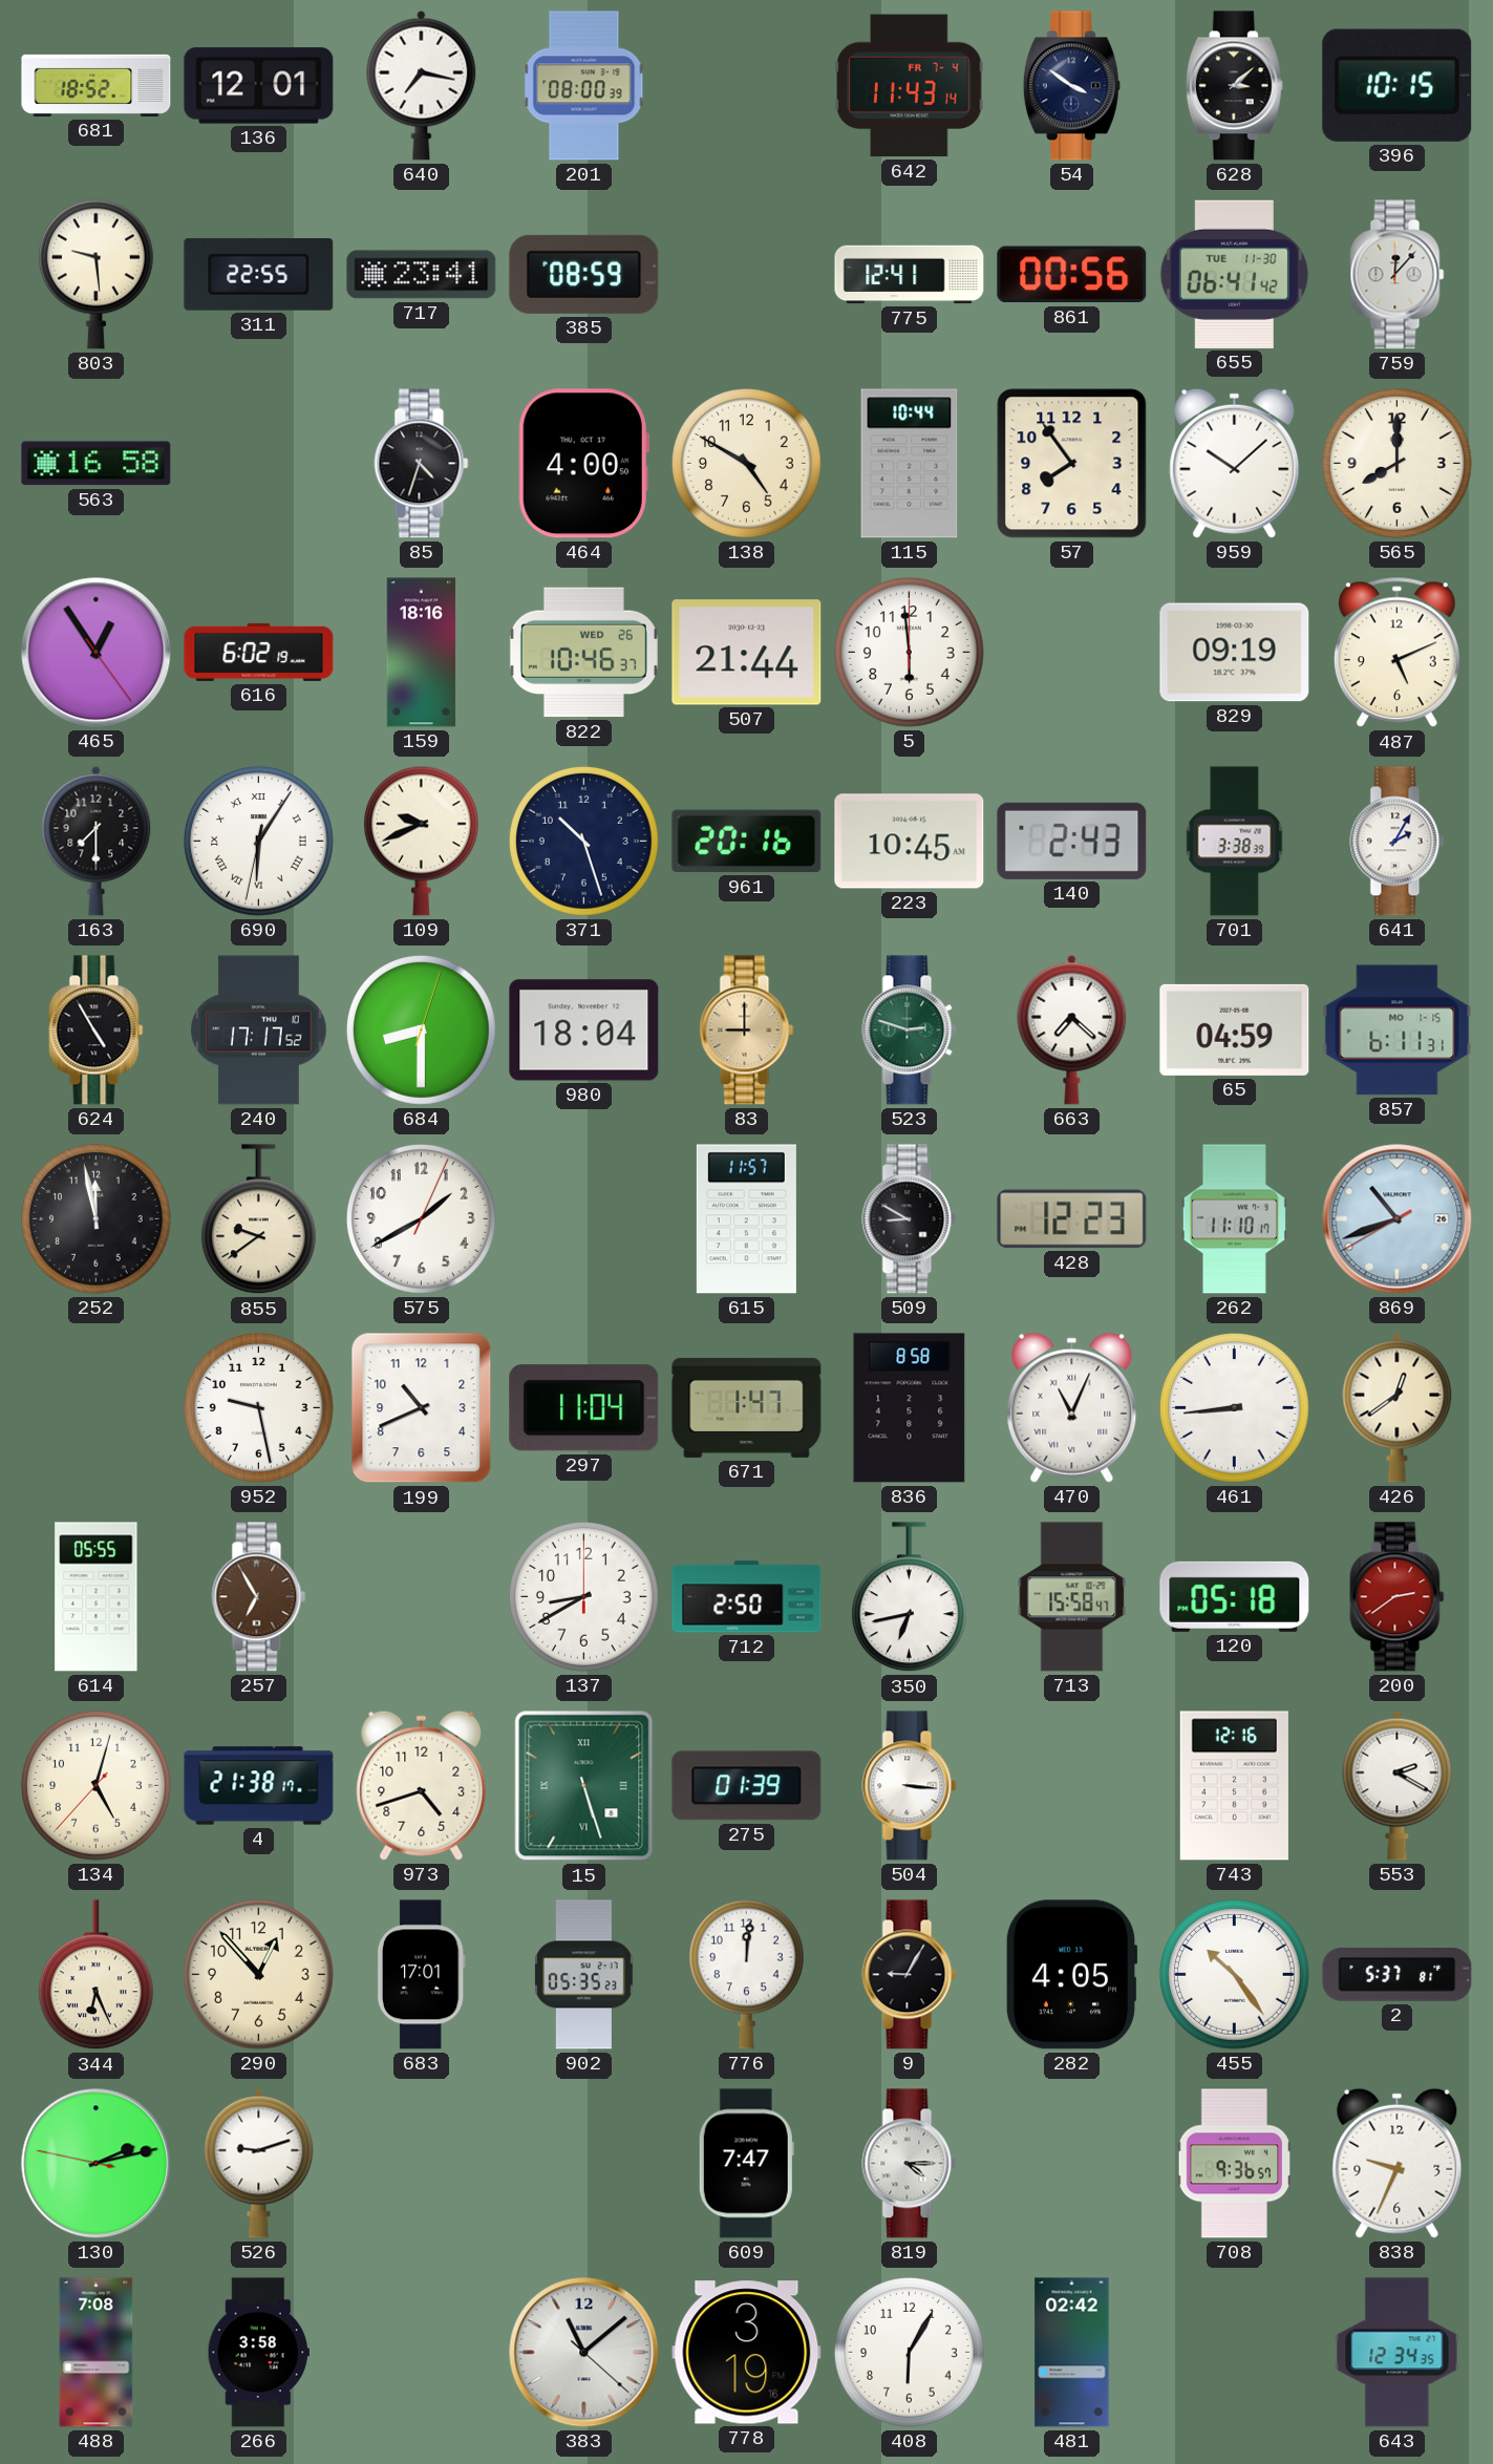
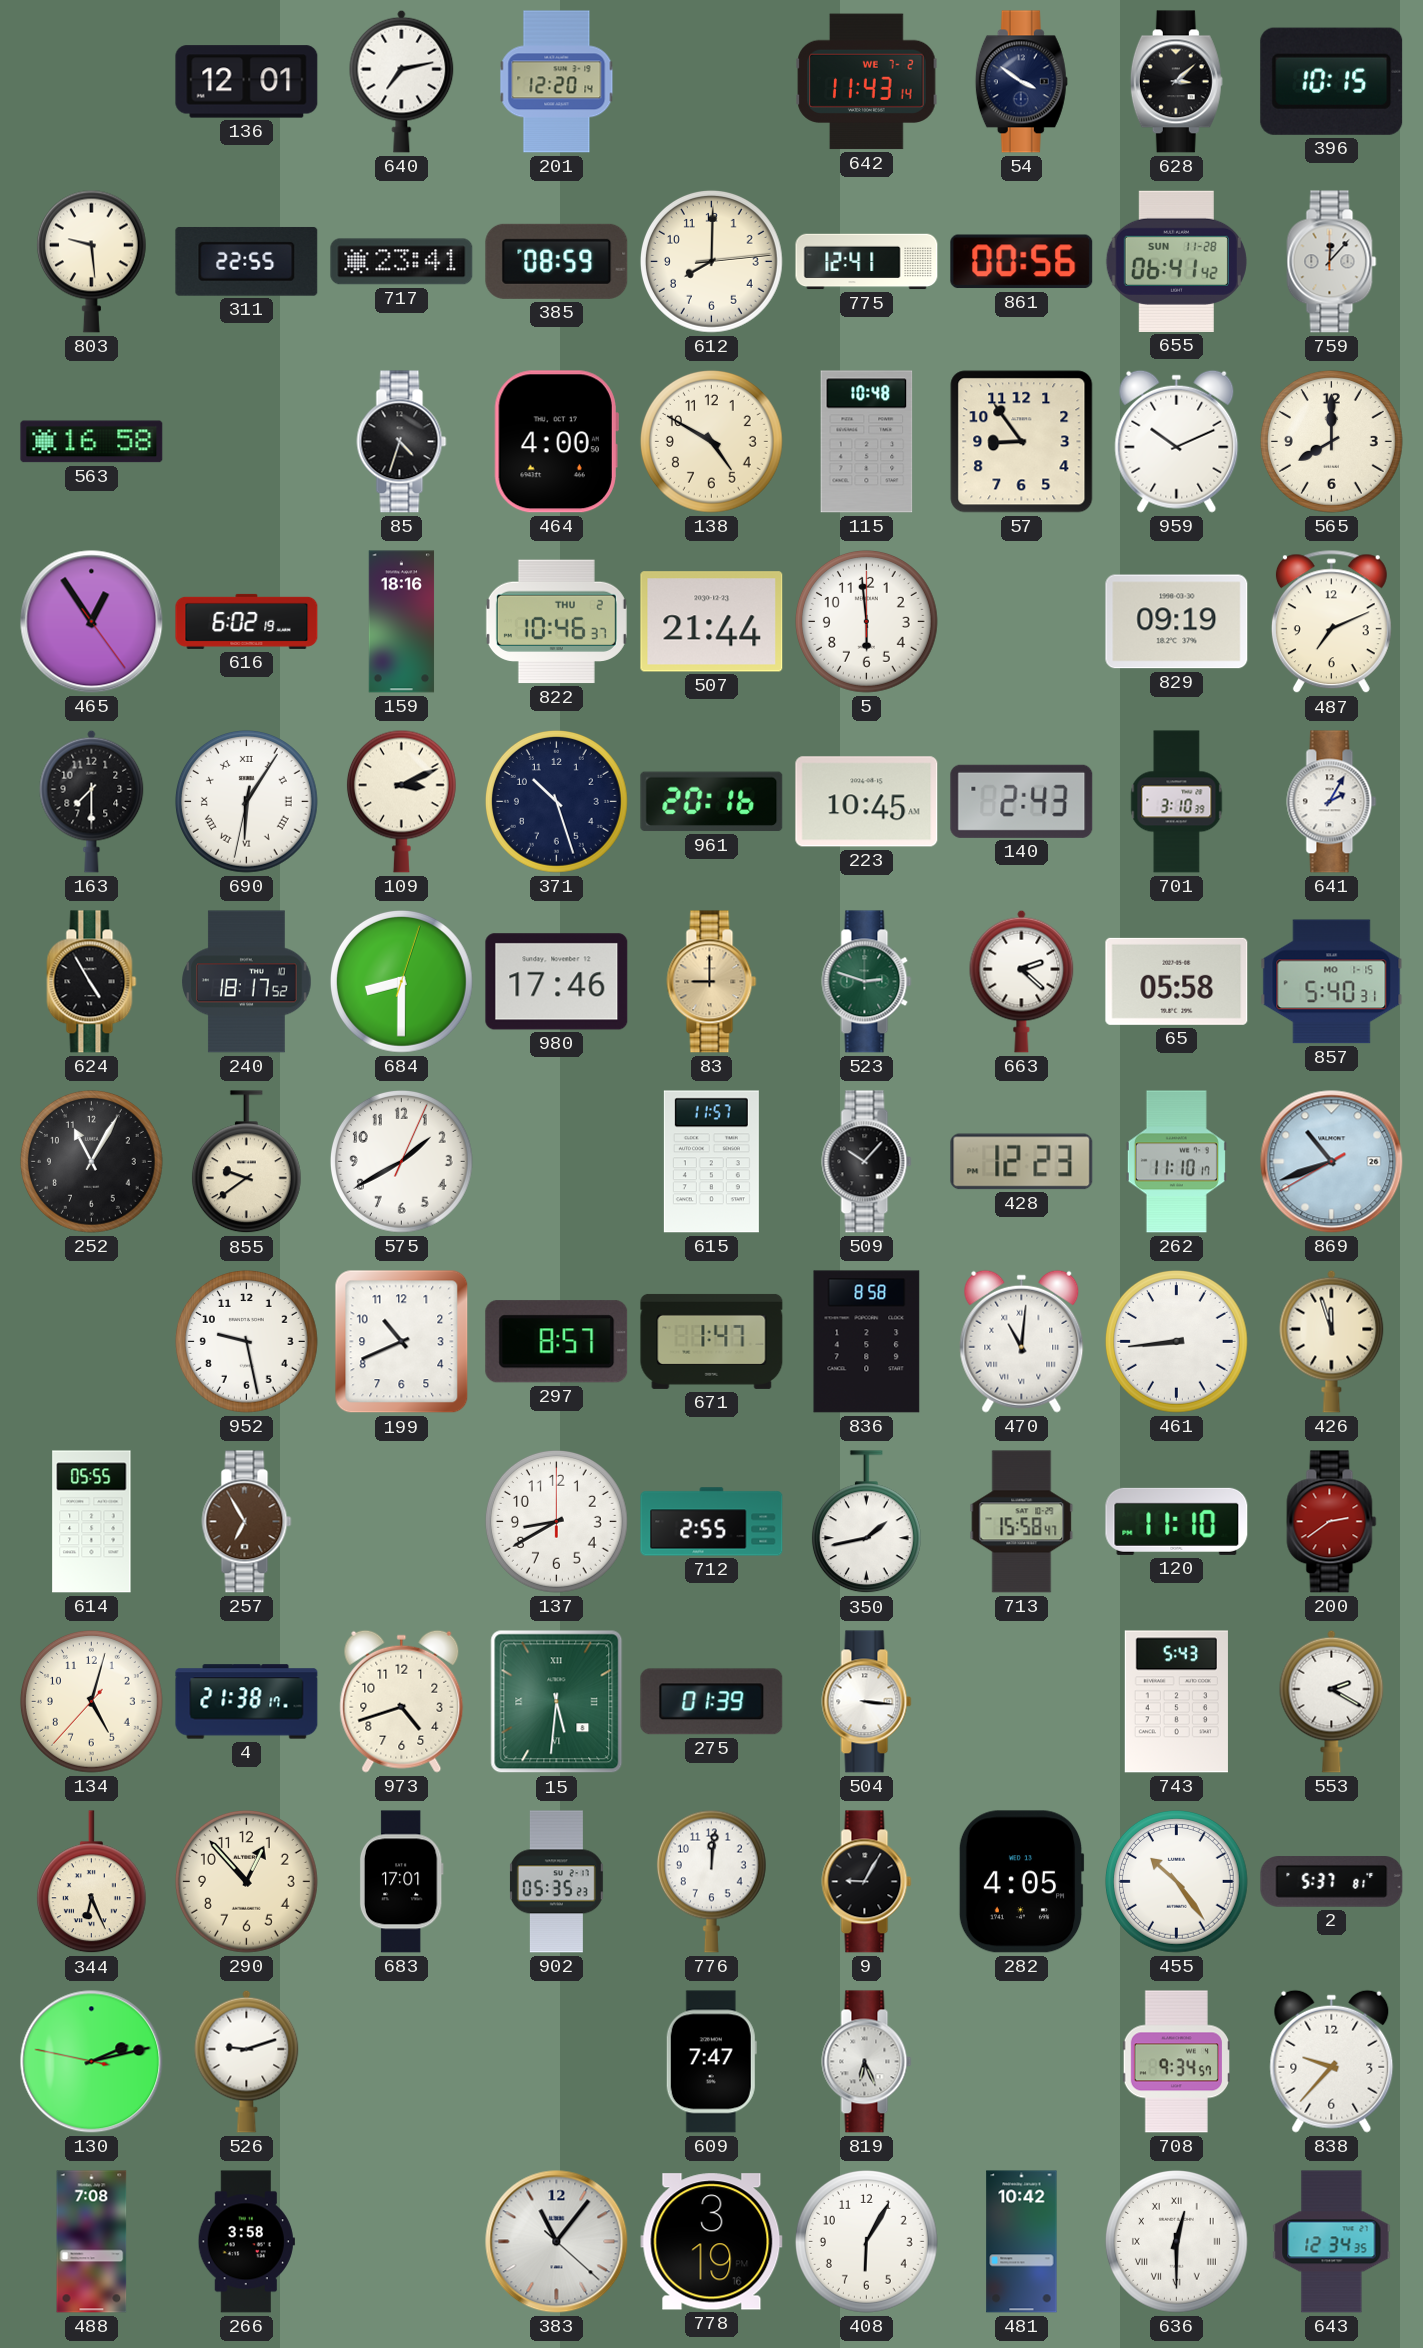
681: 18:52 -> none
640: 7:17 -> 7:13
201: 08:00 -> 12:20
642 date: FR 7-4 -> WE 7-2
612: none -> 8:00
655 date: TUE 11-30 -> SUN 11-28
115: 10:44 -> 10:48
57: 7:54 -> 8:54
959: 10:08 -> 10:11
822 date: WED 26 -> THU 2
487: 5:11 -> 7:11
109: 9:41 -> 3:11
701: 3:38 -> 3:10
240: 17:17 -> 18:17
980: 18:04 -> 17:46
663: 7:22 -> 2:22
65: 04:59 -> 05:58
857: 6:11 -> 5:40
252: 11:58 -> 11:05
509: 8:50 -> 10:07
297: 11:04 -> 8:57
470: 11:04 -> 11:01
426: 12:39 -> 11:57
712: 2:50 -> 2:55
350: 6:43 -> 1:43
120: 05:18 -> 11:10
15: 5:27 -> 5:31
743: 12:16 -> 5:43
819: 4:15 -> 6:26
708: 9:36 -> 9:34
838: 9:34 -> 9:37
383: 11:08 -> 11:06
481: 02:42 -> 10:42
636: none -> 12:30
